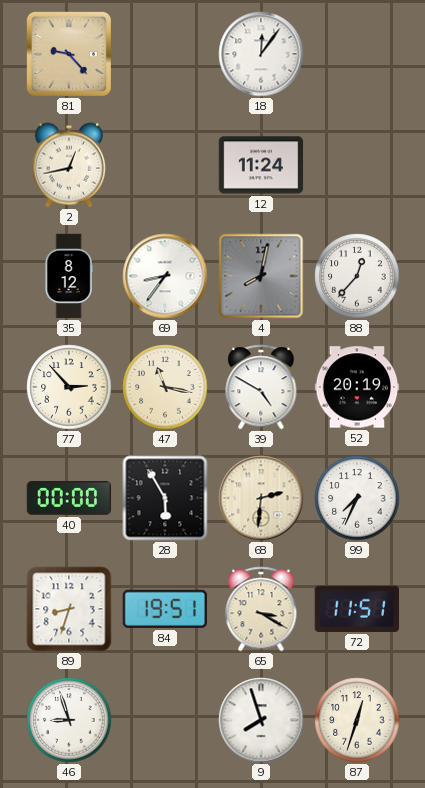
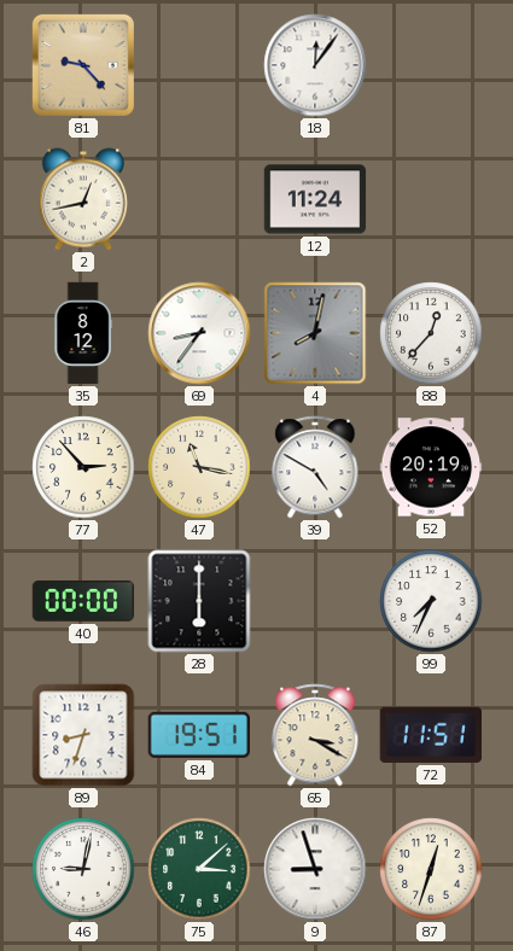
28: 5:55 -> 6:00
68: 2:31 -> none
46: 8:57 -> 9:02
75: none -> 3:08
9: 7:57 -> 8:57
